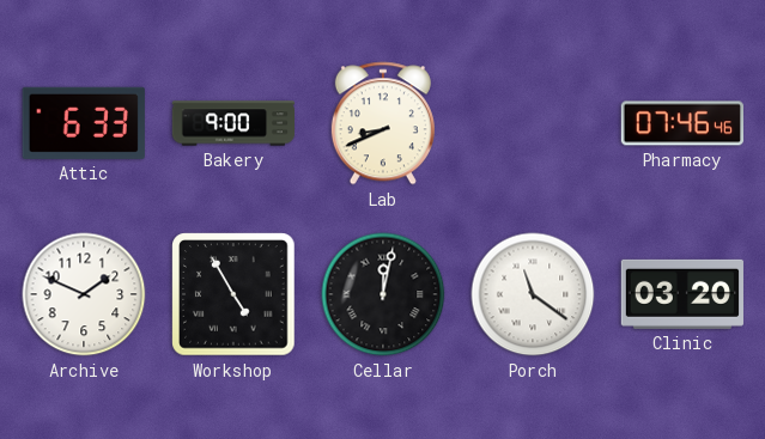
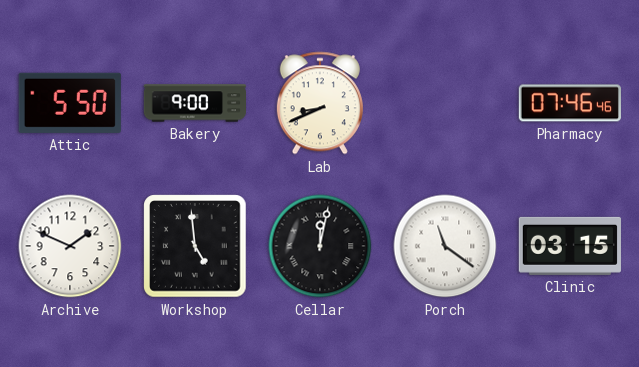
Attic: 6:33 -> 5:50
Workshop: 4:55 -> 4:59
Clinic: 03:20 -> 03:15
